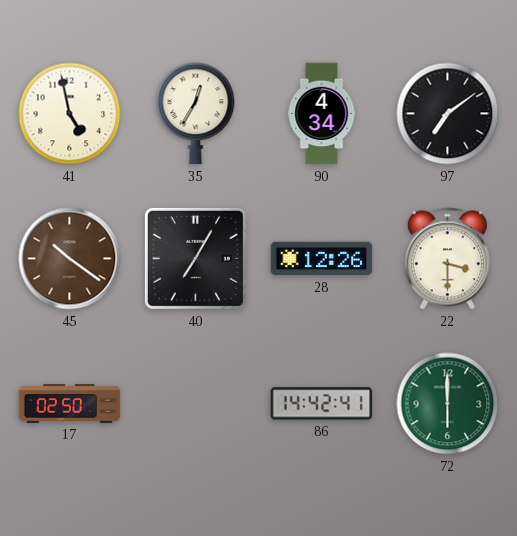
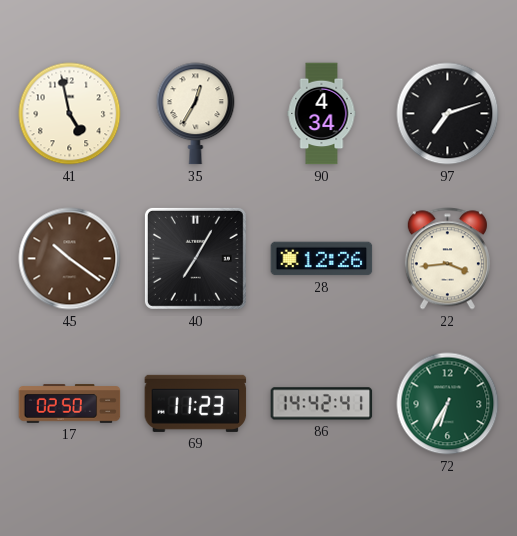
97: 7:09 -> 7:12
22: 3:30 -> 3:44
69: none -> 11:23
72: 6:00 -> 6:35
